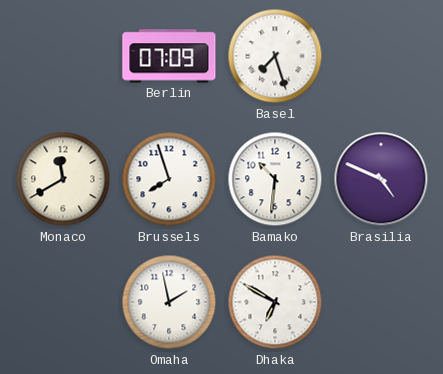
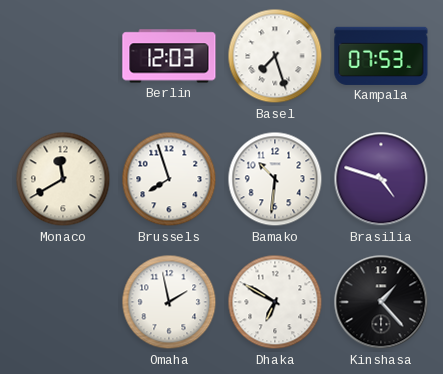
Berlin: 07:09 -> 12:03
Kampala: none -> 07:53
Brasilia: 4:49 -> 4:48
Kinshasa: none -> 1:23
